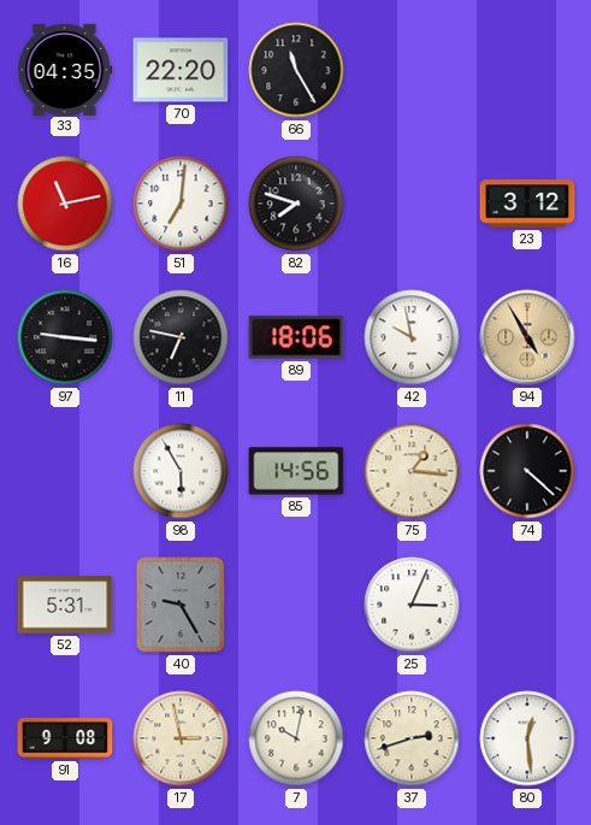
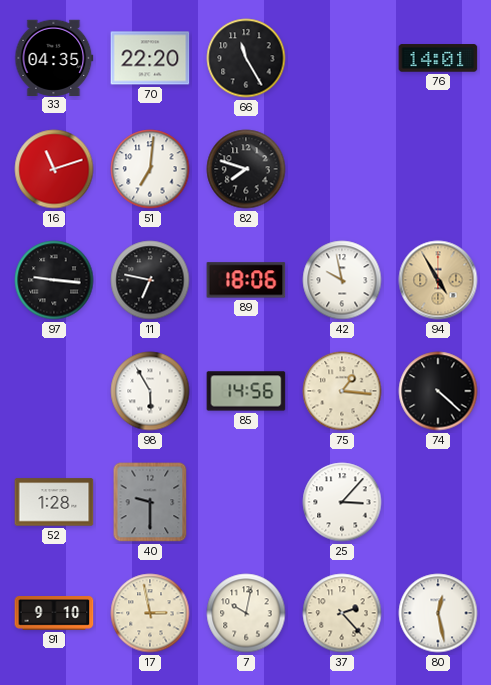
76: none -> 14:01
16: 11:13 -> 11:12
23: 3:12 -> none
52: 5:31 -> 1:28
40: 9:25 -> 9:30
25: 3:04 -> 3:07
91: 9:08 -> 9:10
37: 2:42 -> 2:23
80: 12:29 -> 12:28
